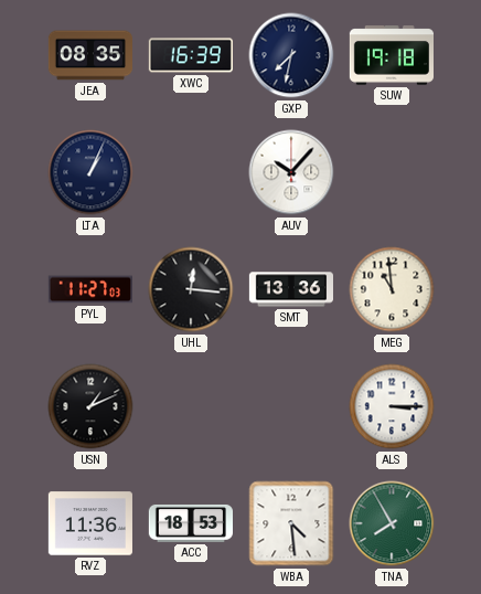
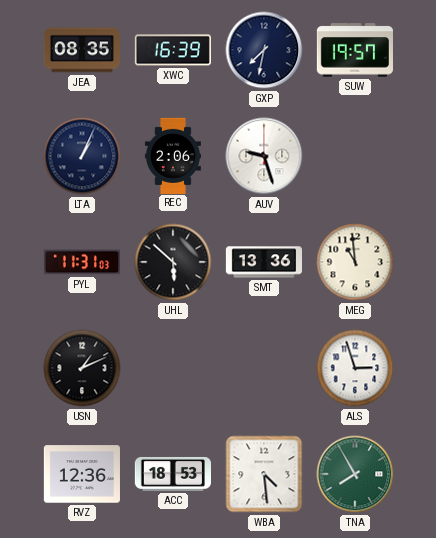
SUW: 19:18 -> 19:57
REC: none -> 2:06
AUV: 10:07 -> 9:27
PYL: 11:27 -> 11:31
UHL: 12:16 -> 5:52
ALS: 3:15 -> 2:57
RVZ: 11:36 -> 12:36
